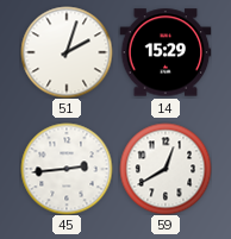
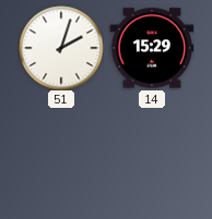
45: 2:44 -> none
59: 12:40 -> none
